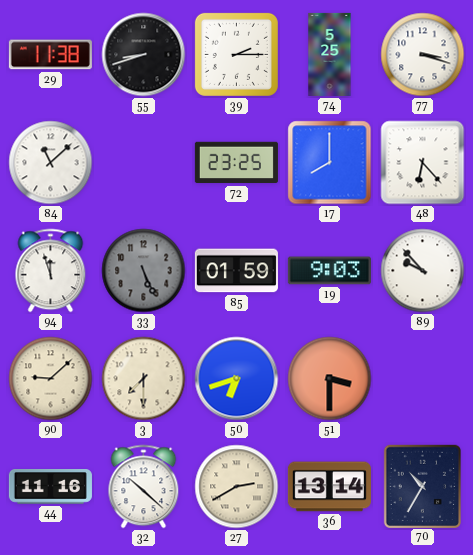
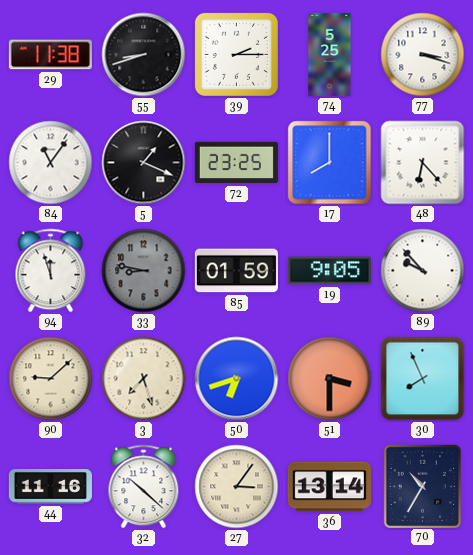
84: 11:08 -> 11:06
5: none -> 1:19
33: 5:26 -> 8:47
19: 9:03 -> 9:05
3: 7:30 -> 7:27
30: none -> 7:56
27: 2:40 -> 3:06
